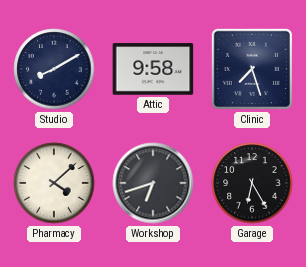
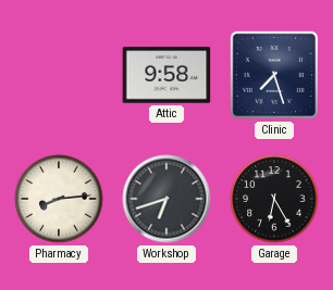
Studio: 8:10 -> none
Pharmacy: 4:08 -> 8:14
